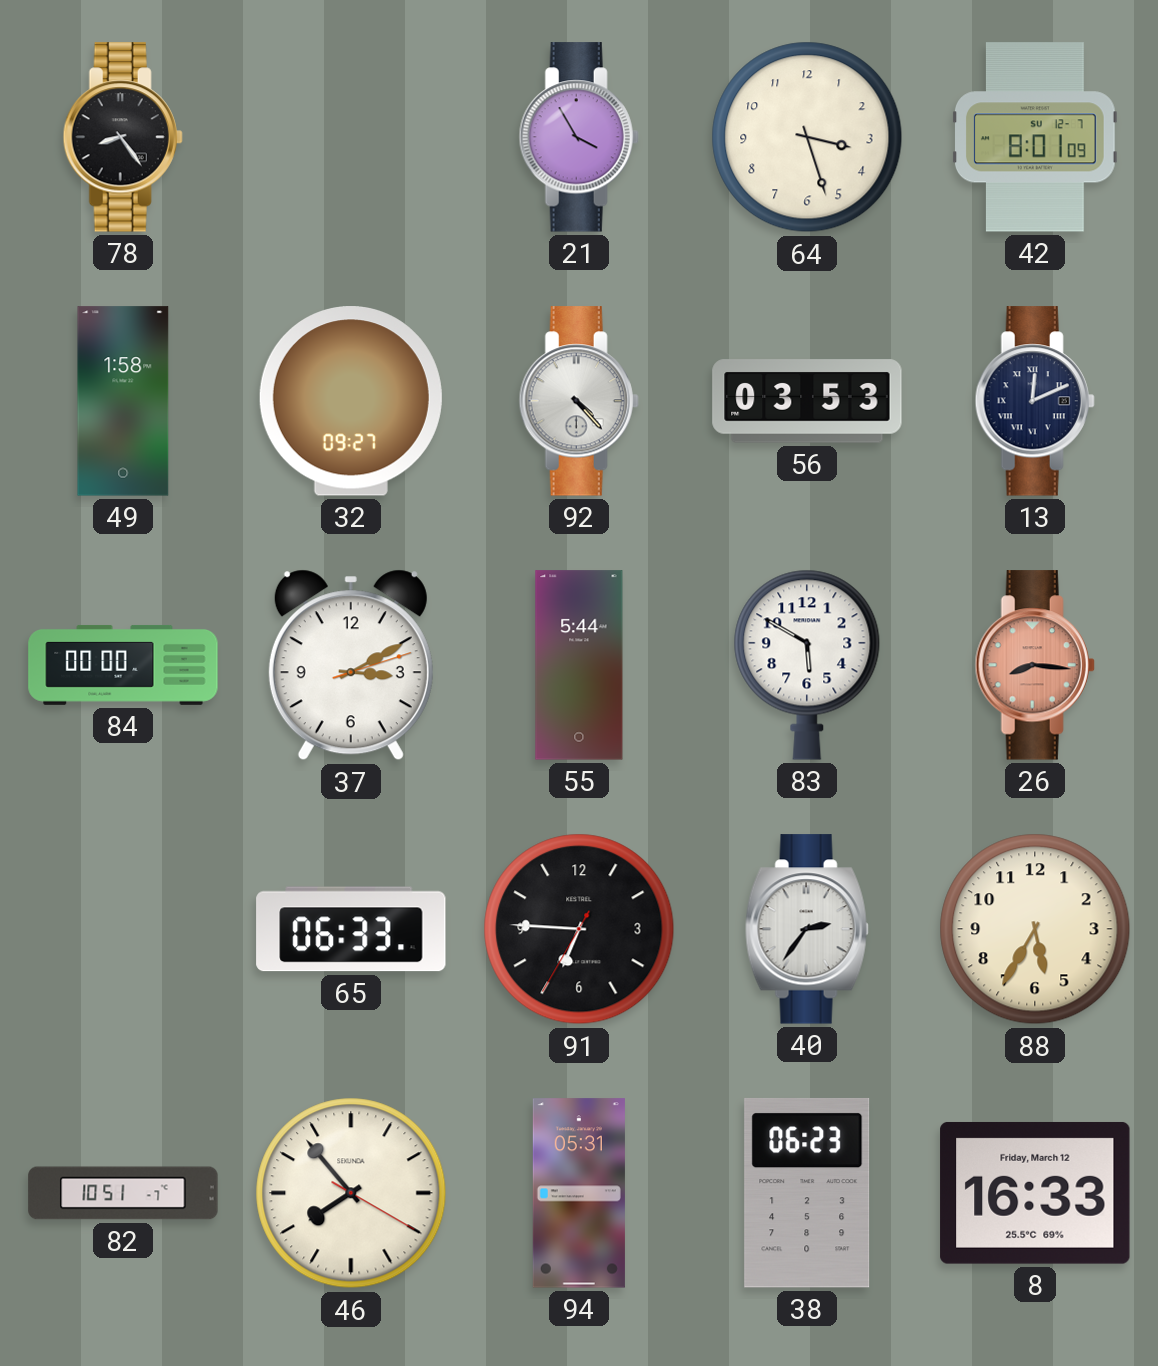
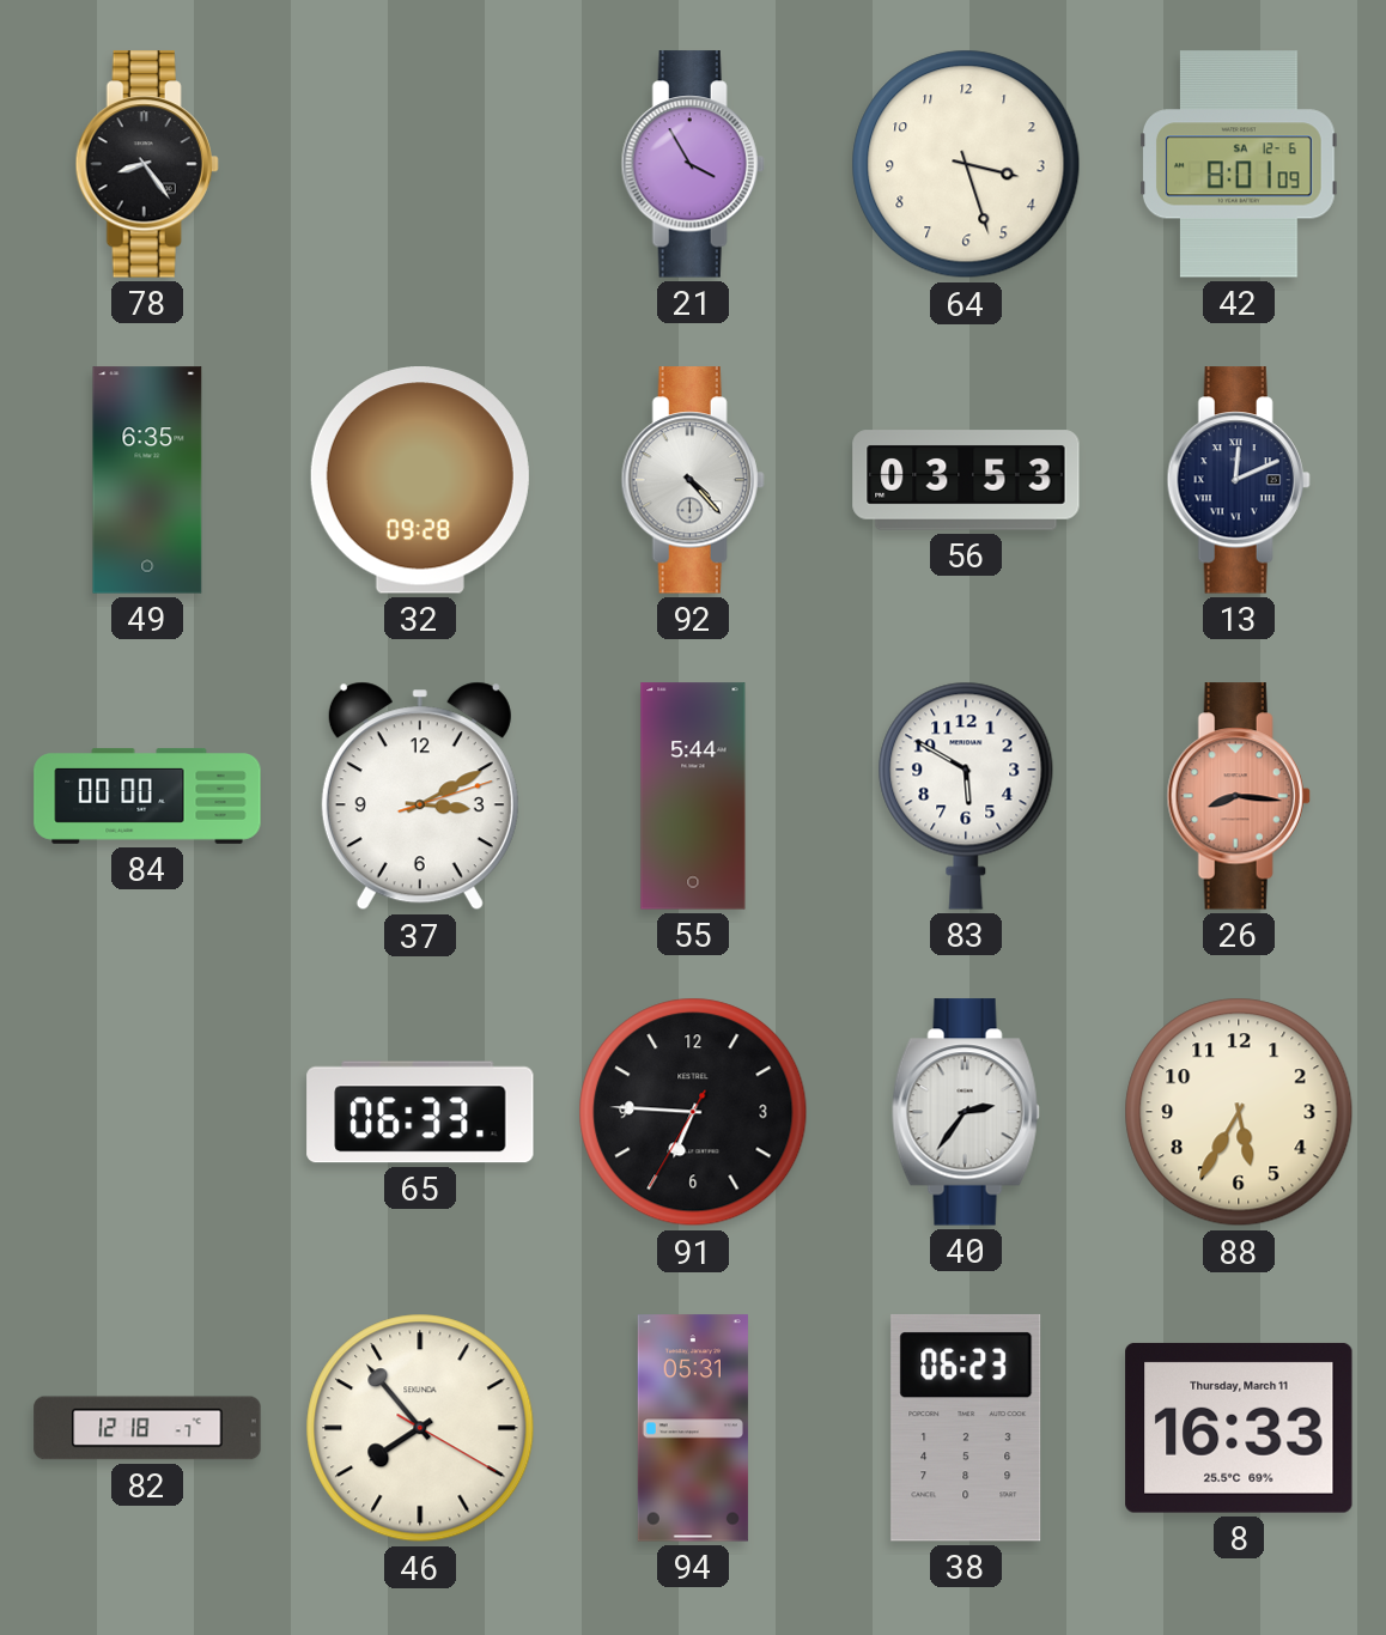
42 date: SU 12-7 -> SA 12-6
49: 1:58 -> 6:35
32: 09:27 -> 09:28
82: 10:51 -> 12:18
8 date: Friday, March 12 -> Thursday, March 11
